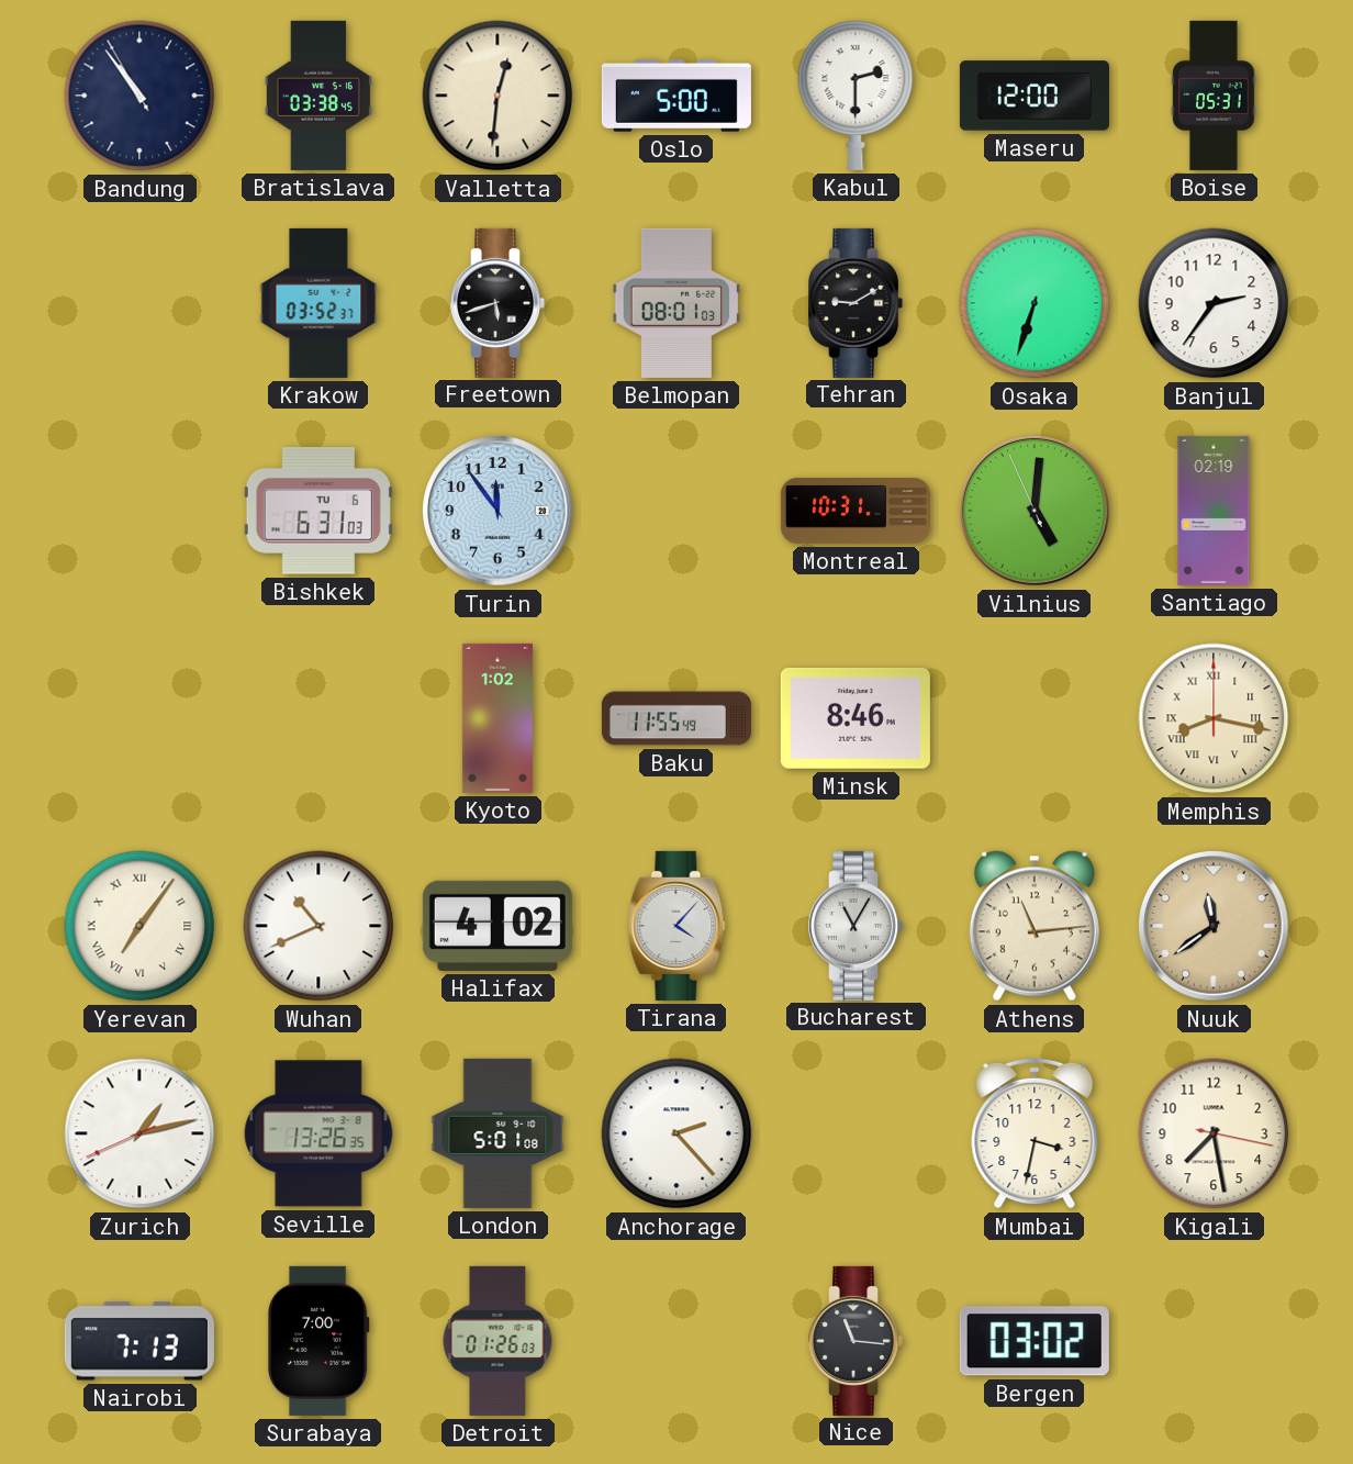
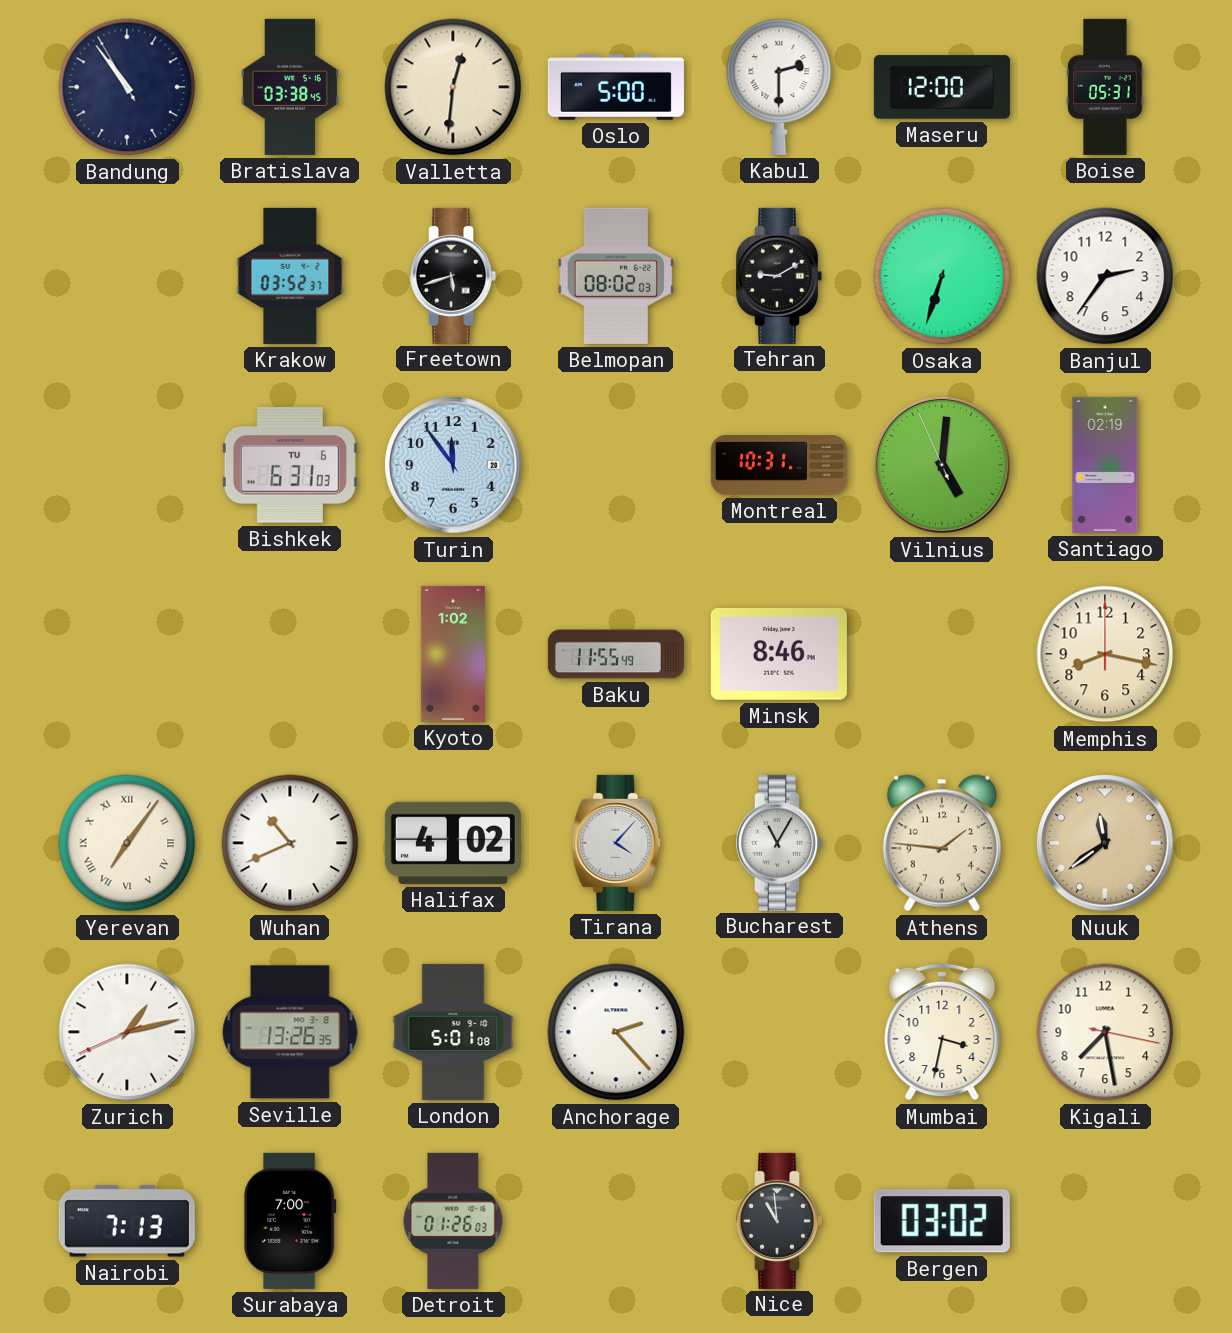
Belmopan: 08:01 -> 08:02
Memphis numerals: Roman -> Arabic
Athens: 11:14 -> 1:46
Nice: 11:16 -> 10:59
